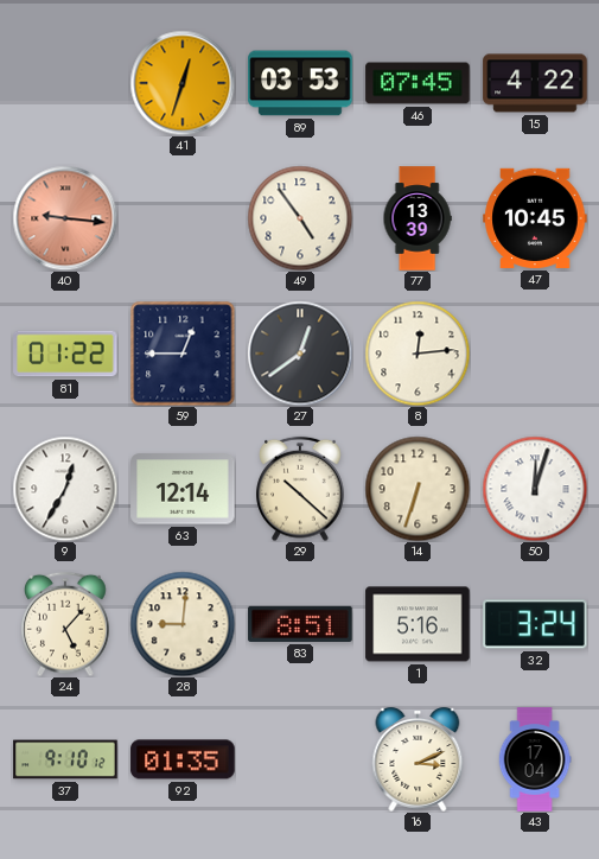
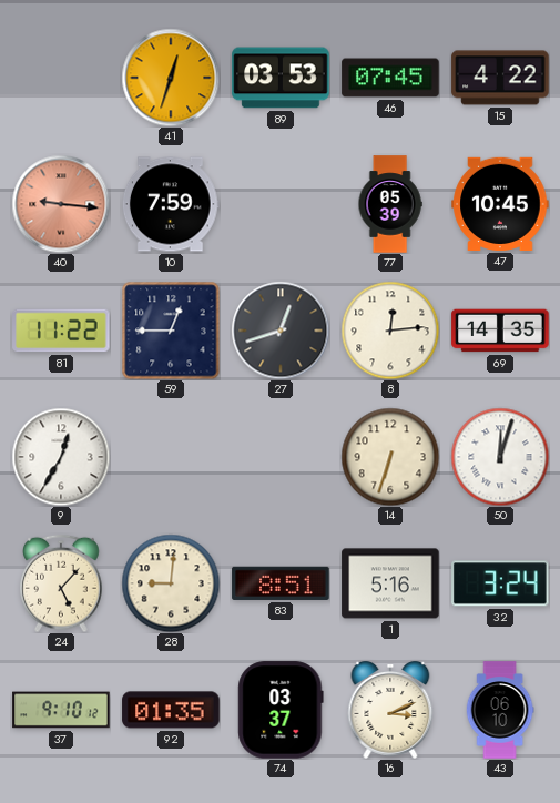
10: none -> 7:59
49: 4:54 -> none
77: 13:39 -> 05:39
81: 01:22 -> 11:22
27: 12:39 -> 12:42
69: none -> 14:35
63: 12:14 -> none
29: 10:22 -> none
74: none -> 03:37
43: 17:04 -> 06:10
